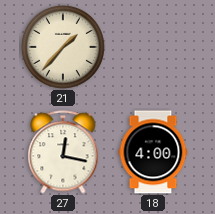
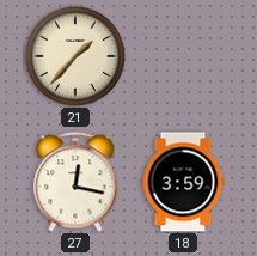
18: 4:00 -> 3:59
